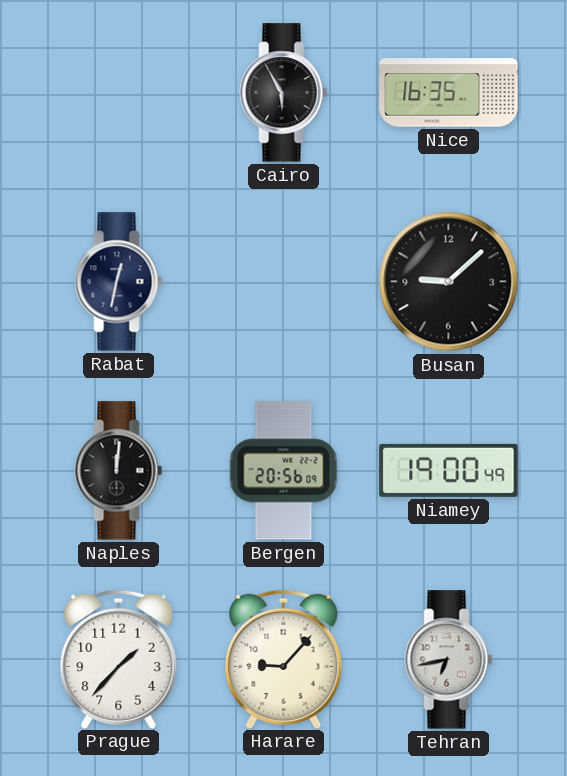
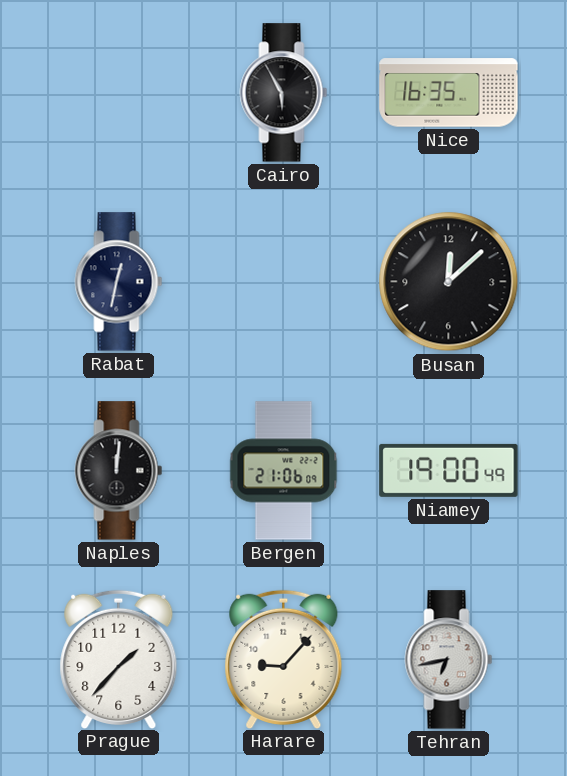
Busan: 9:08 -> 12:08
Bergen: 20:56 -> 21:06
